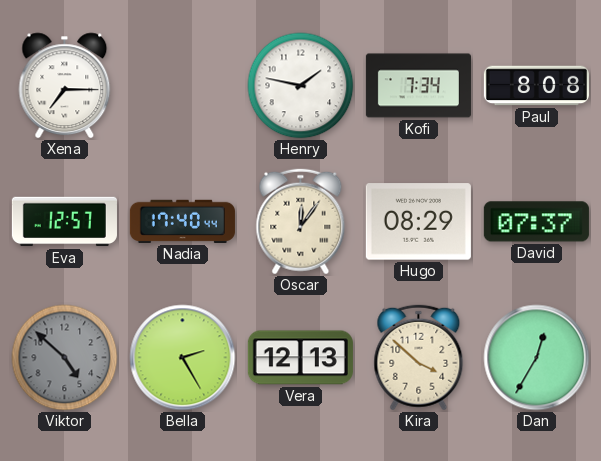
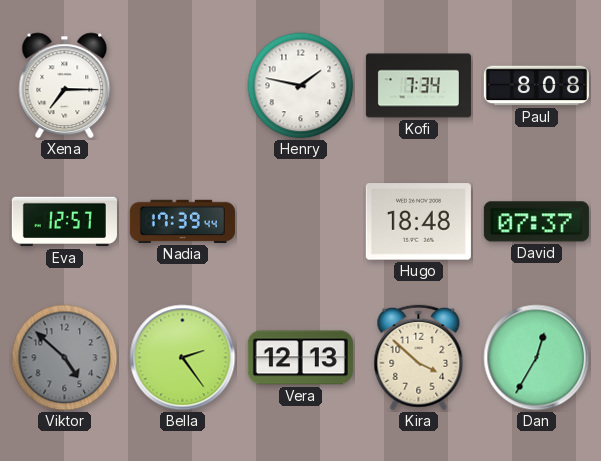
Nadia: 17:40 -> 17:39
Oscar: 12:06 -> none
Hugo: 08:29 -> 18:48
Bella: 2:25 -> 2:24
